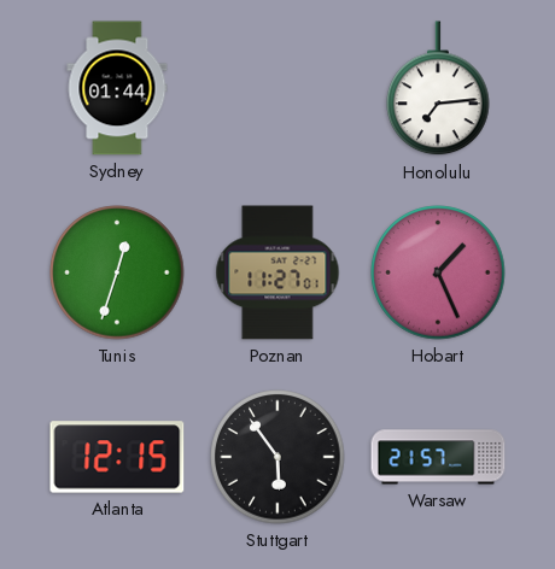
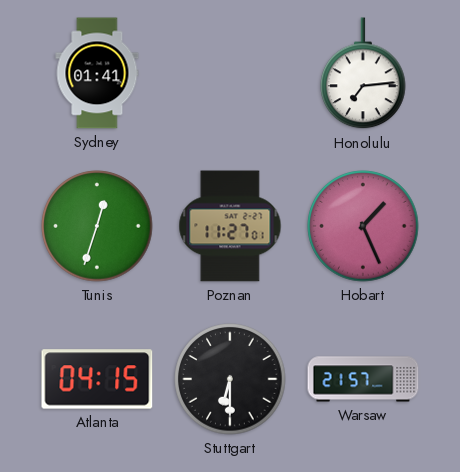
Sydney: 01:44 -> 01:41
Atlanta: 12:15 -> 04:15
Stuttgart: 5:54 -> 6:30
